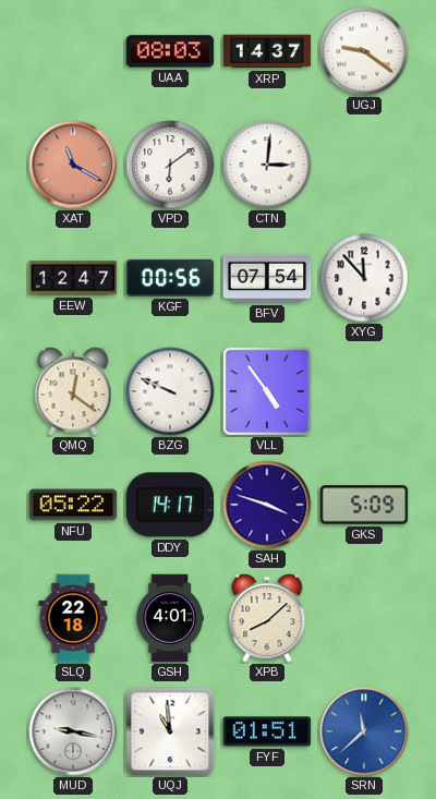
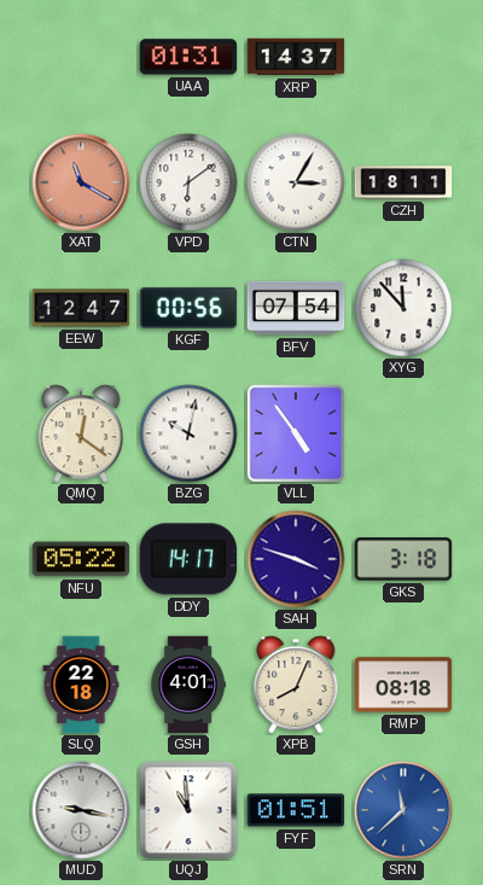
UAA: 08:03 -> 01:31
UGJ: 9:21 -> none
CTN: 3:01 -> 3:05
CZH: none -> 18:11
BZG: 9:49 -> 10:02
GKS: 5:09 -> 3:18
XPB: 8:08 -> 8:04
RMP: none -> 08:18
